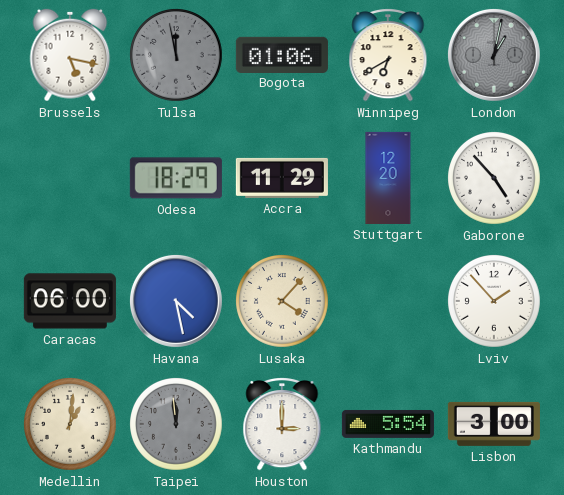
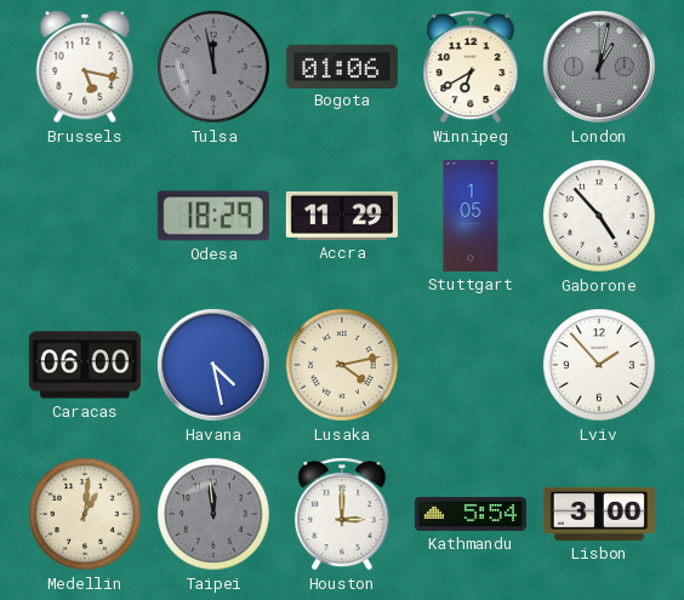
Stuttgart: 12:20 -> 1:05
Lusaka: 4:07 -> 4:13
